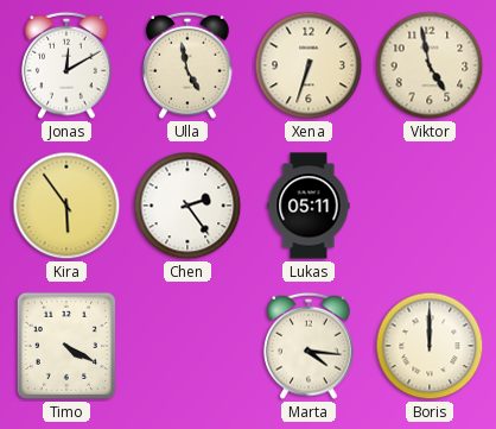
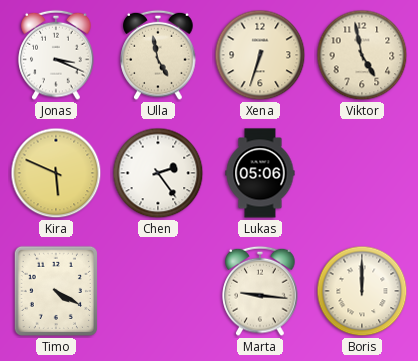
Jonas: 12:10 -> 3:19
Kira: 5:54 -> 5:49
Lukas: 05:11 -> 05:06
Marta: 4:16 -> 9:16
